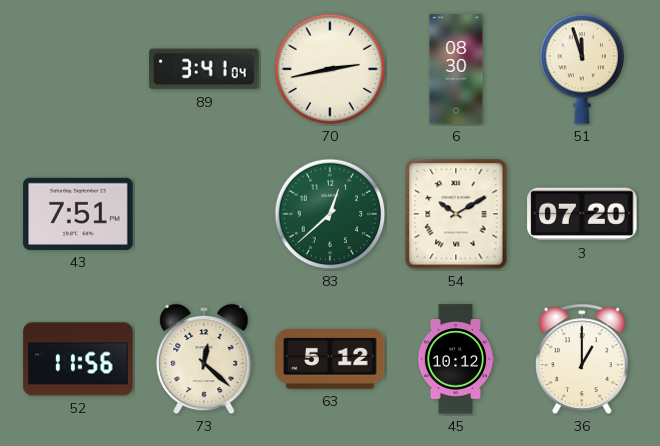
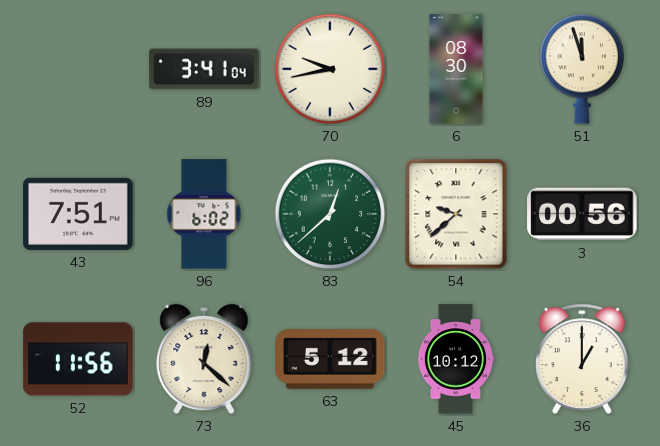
70: 2:43 -> 9:43
96: none -> 6:02
54: 10:10 -> 9:38
3: 07:20 -> 00:56
